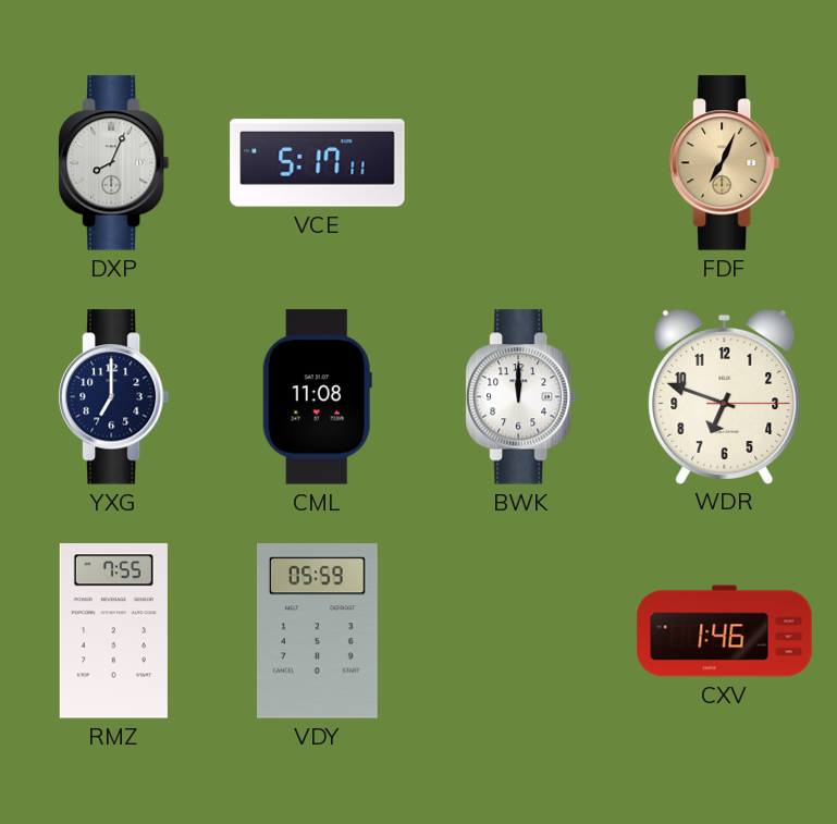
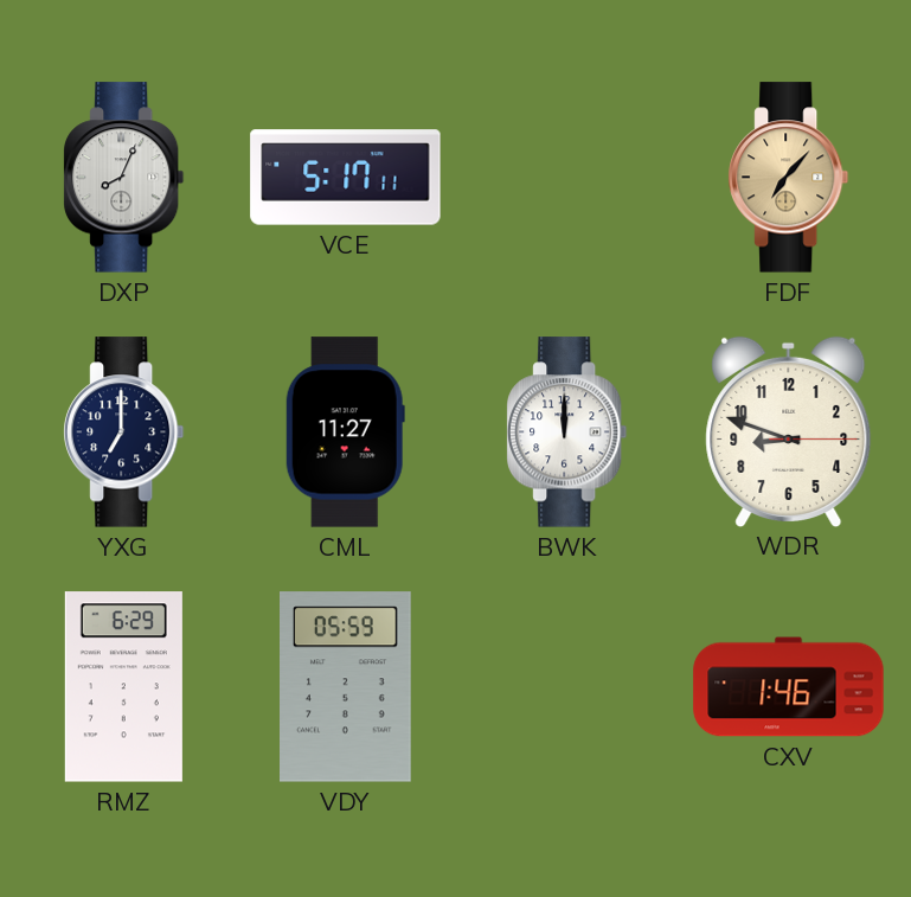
FDF: 7:04 -> 7:07
CML: 11:08 -> 11:27
WDR: 6:48 -> 8:48
RMZ: 7:55 -> 6:29
